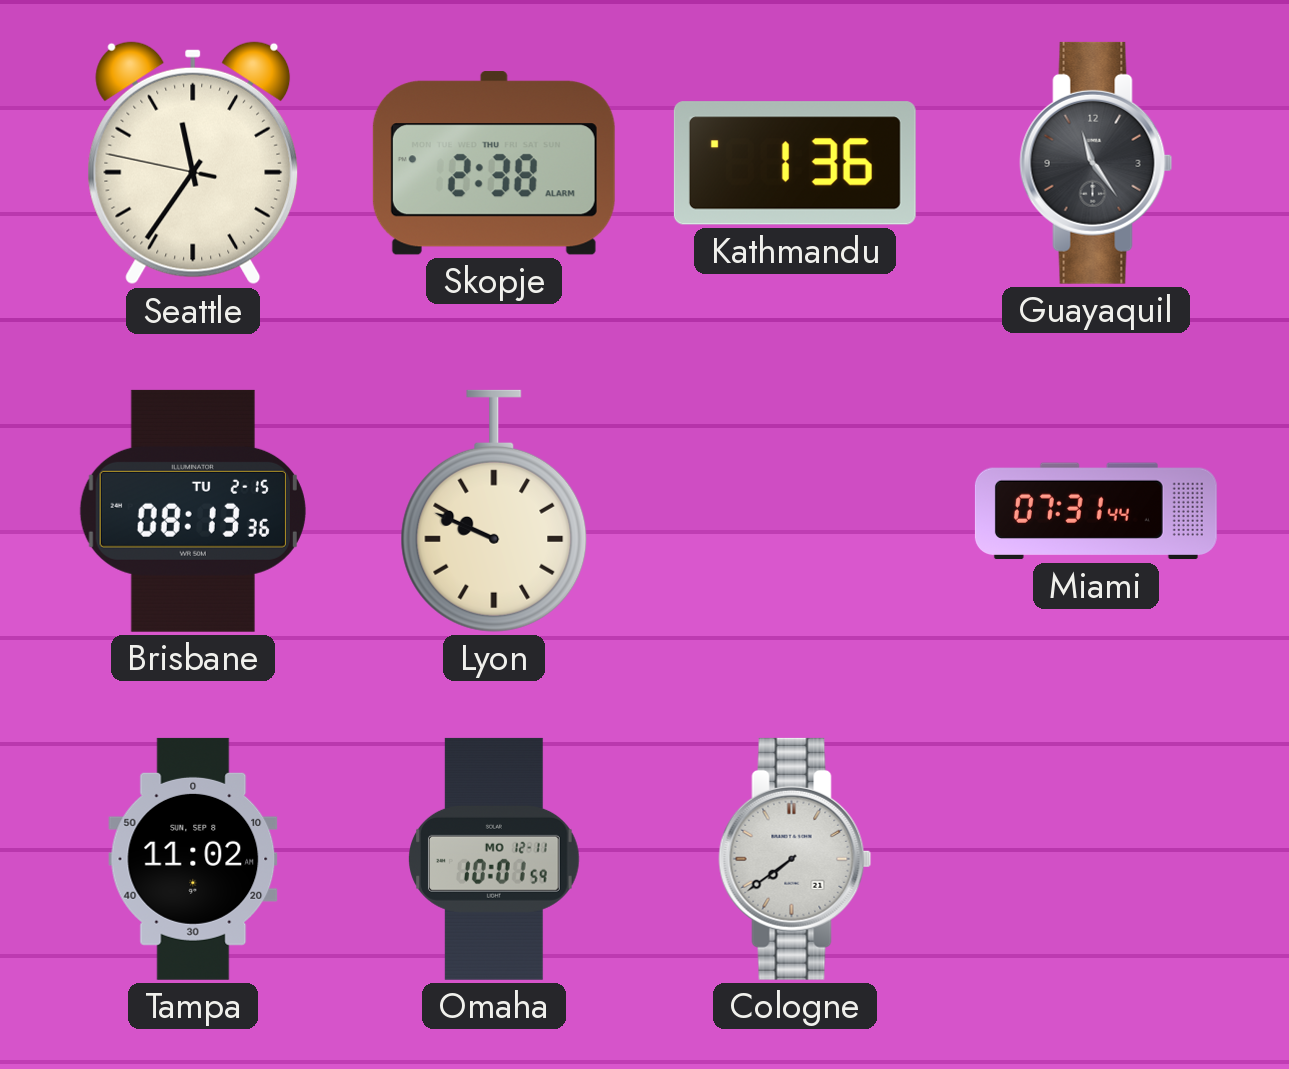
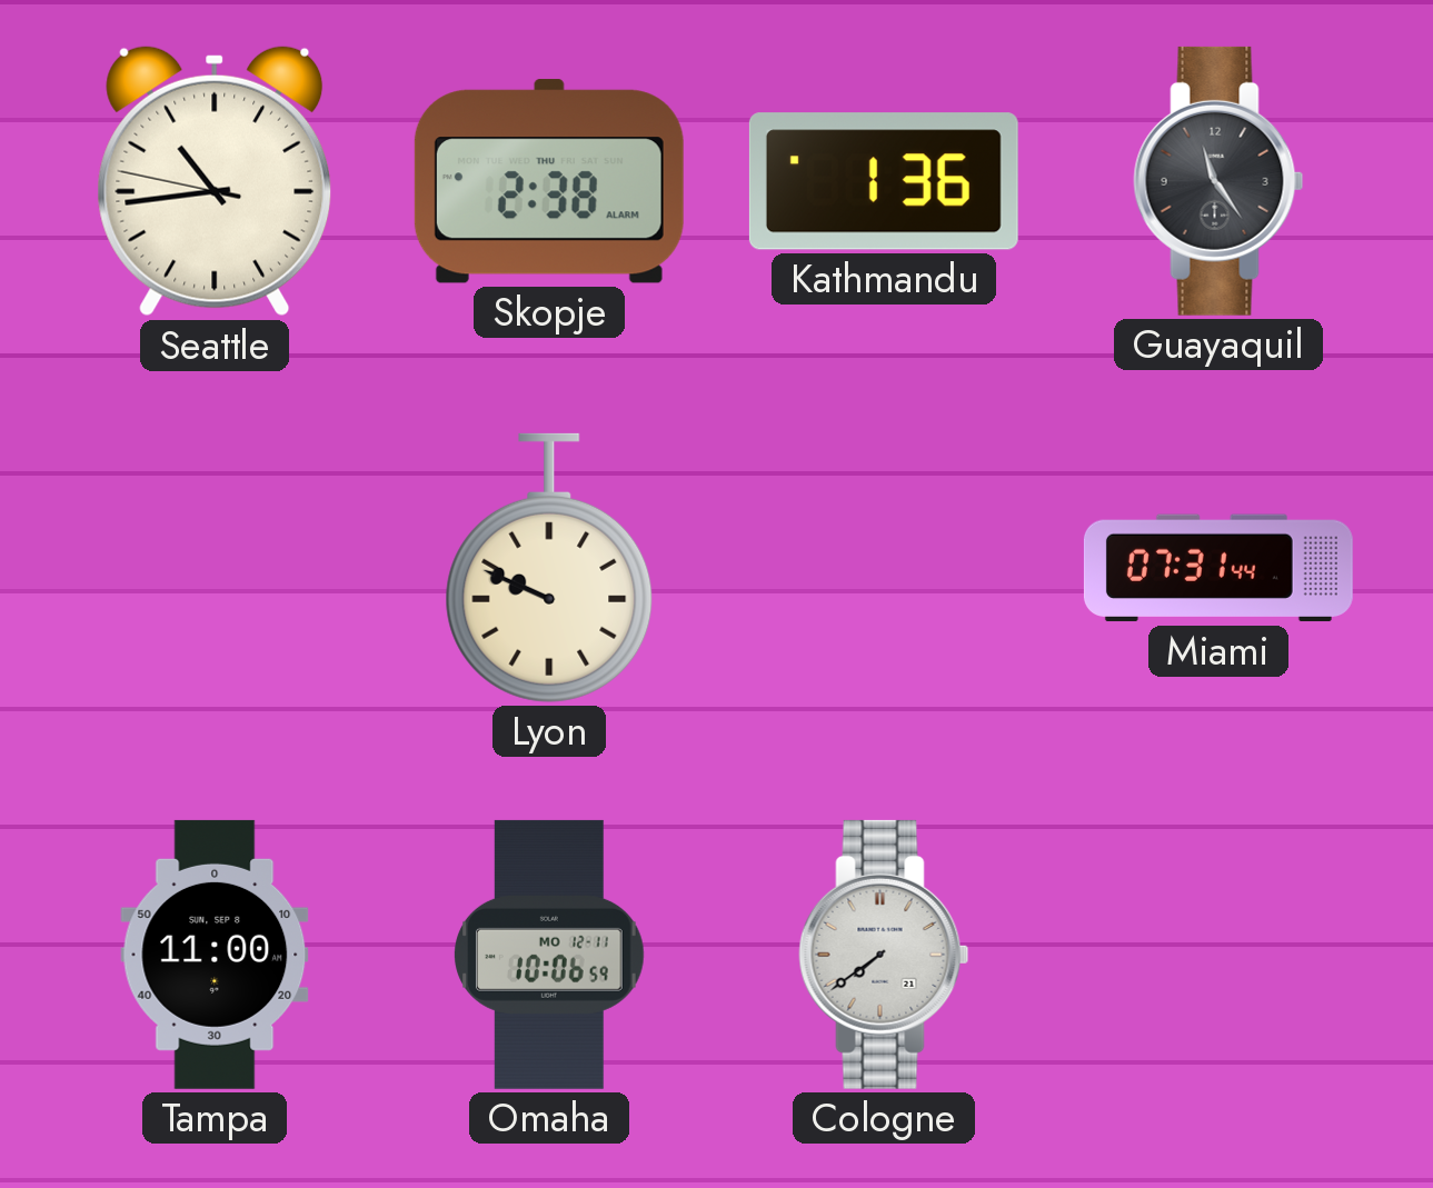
Seattle: 11:35 -> 10:43
Brisbane: 08:13 -> none
Tampa: 11:02 -> 11:00
Omaha: 10:01 -> 10:06
